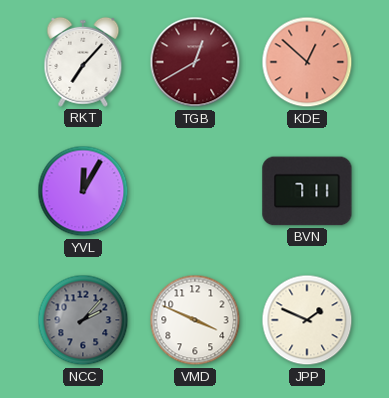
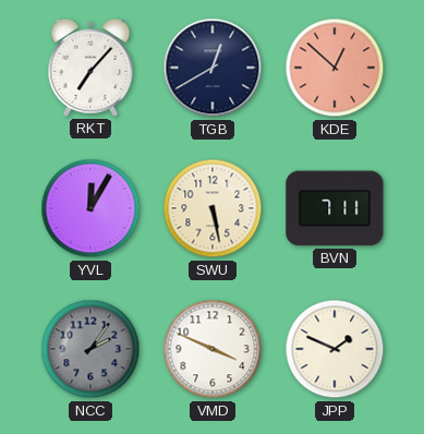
TGB dial: burgundy -> navy
SWU: none -> 5:28
NCC: 2:07 -> 2:06
